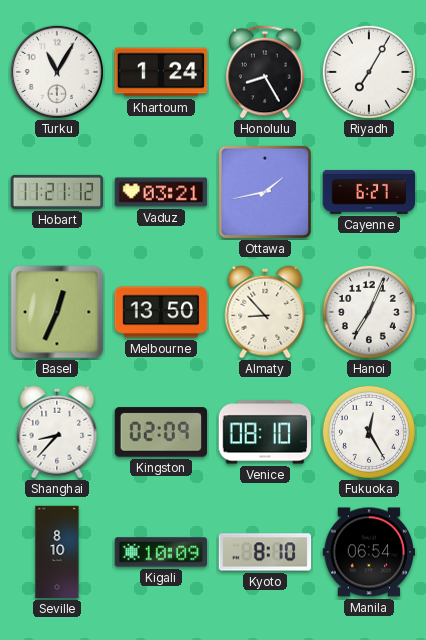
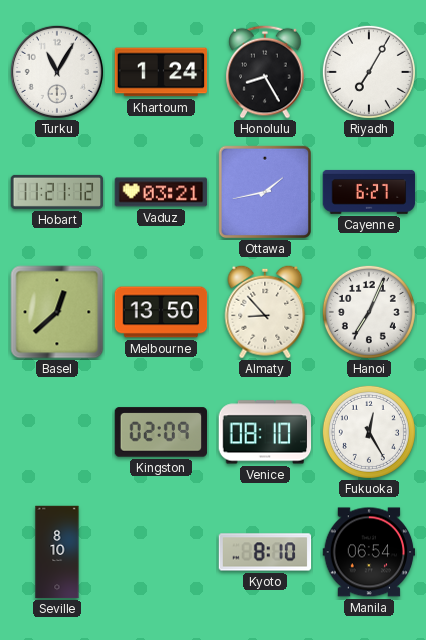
Basel: 12:34 -> 12:38
Shanghai: 8:37 -> none
Kigali: 10:09 -> none
